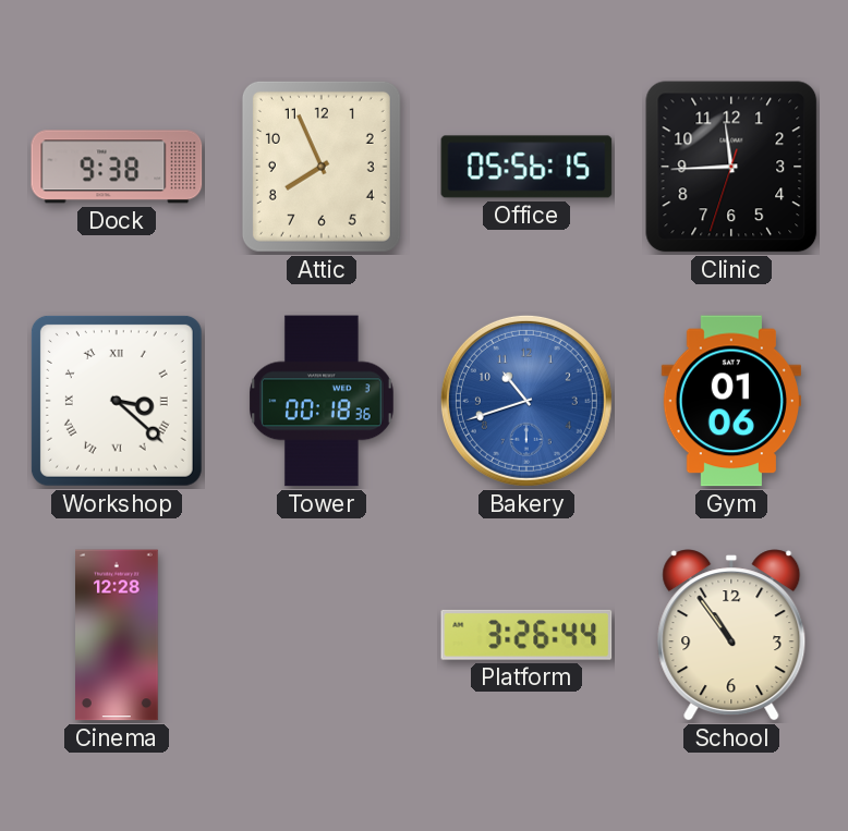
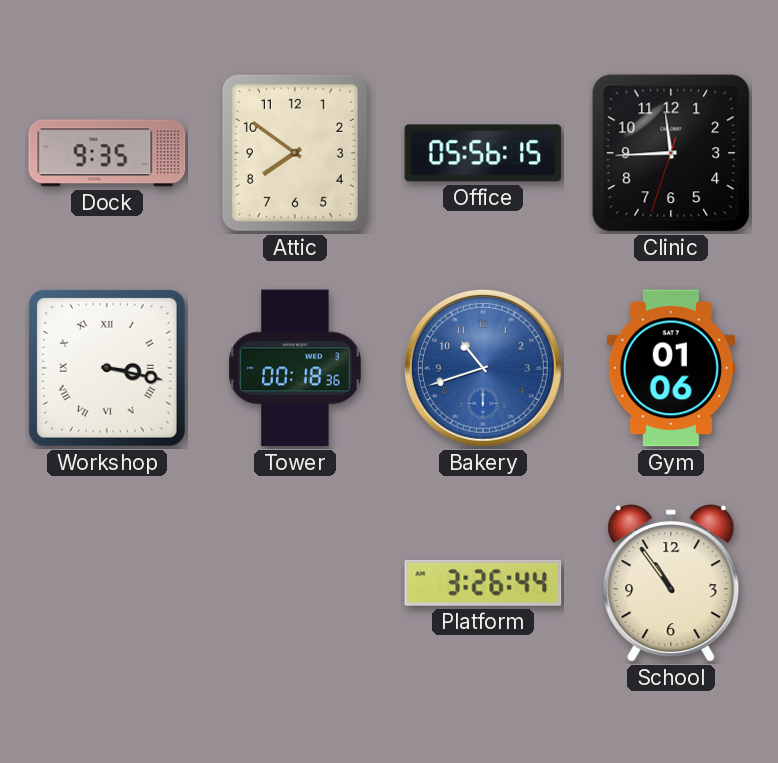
Dock: 9:38 -> 9:35
Attic: 7:56 -> 7:51
Workshop: 3:22 -> 3:17
Cinema: 12:28 -> none
